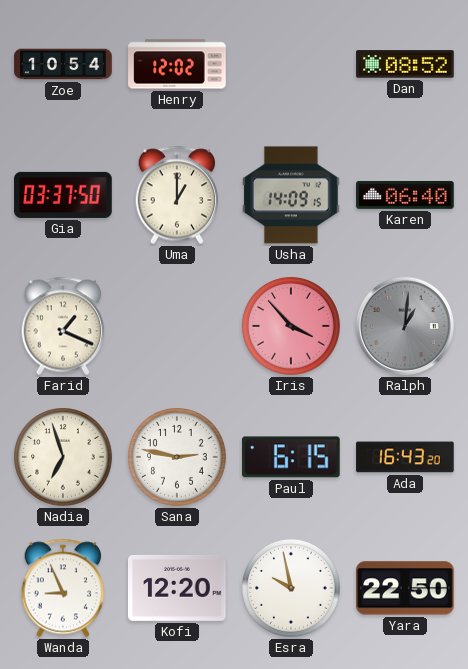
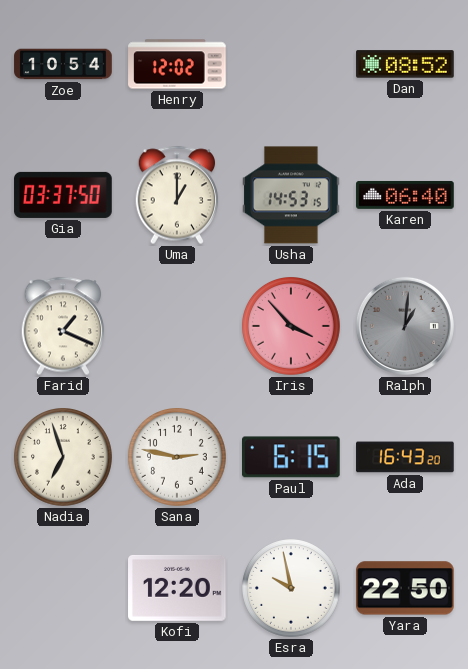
Usha: 14:09 -> 14:53
Wanda: 8:56 -> none
